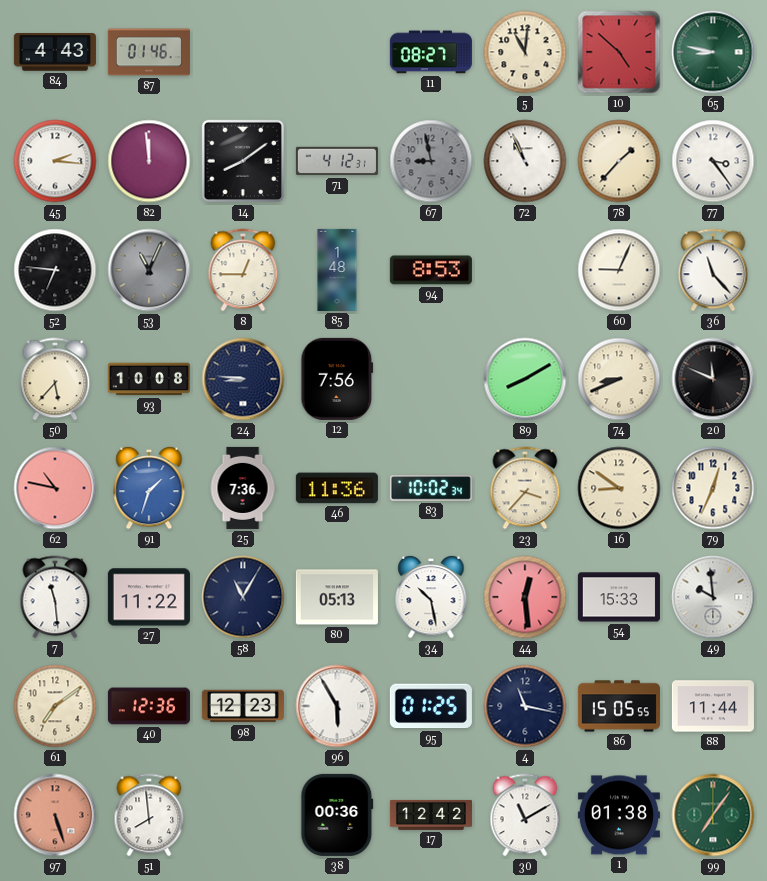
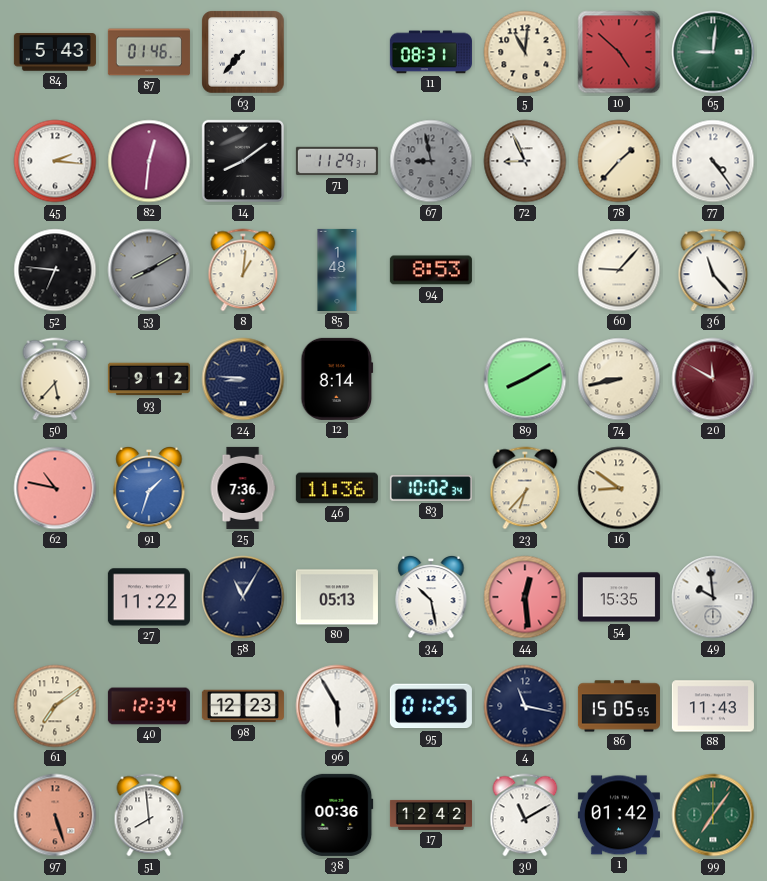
84: 4:43 -> 5:43
63: none -> 7:37
11: 08:27 -> 08:31
65: 8:47 -> 9:01
82: 11:59 -> 12:31
71: 4:12 -> 11:29
72: 10:56 -> 8:56
77: 3:24 -> 4:24
53: 11:04 -> 8:10
8: 12:45 -> 1:01
60: 9:04 -> 9:07
93: 10:08 -> 9:12
12: 7:56 -> 8:14
74: 8:41 -> 8:43
20: 11:49 -> 11:50
20 dial: black -> burgundy
23: 3:37 -> 6:37
79: 12:34 -> none
7: 11:29 -> none
54: 15:33 -> 15:35
40: 12:36 -> 12:34
88: 11:44 -> 11:43
1: 01:38 -> 01:42
